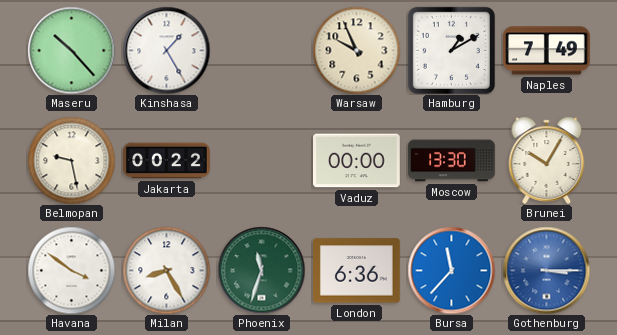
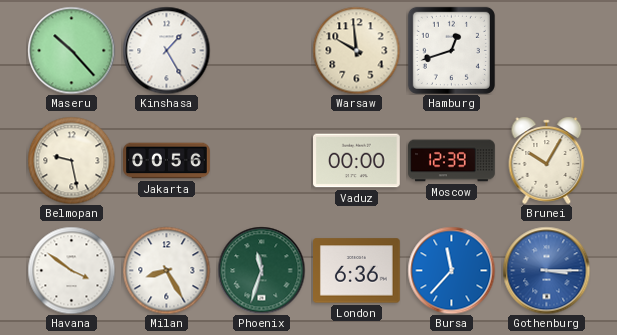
Warsaw: 9:56 -> 9:59
Hamburg: 1:10 -> 12:42
Naples: 7:49 -> none
Jakarta: 00:22 -> 00:56
Moscow: 13:30 -> 12:39
